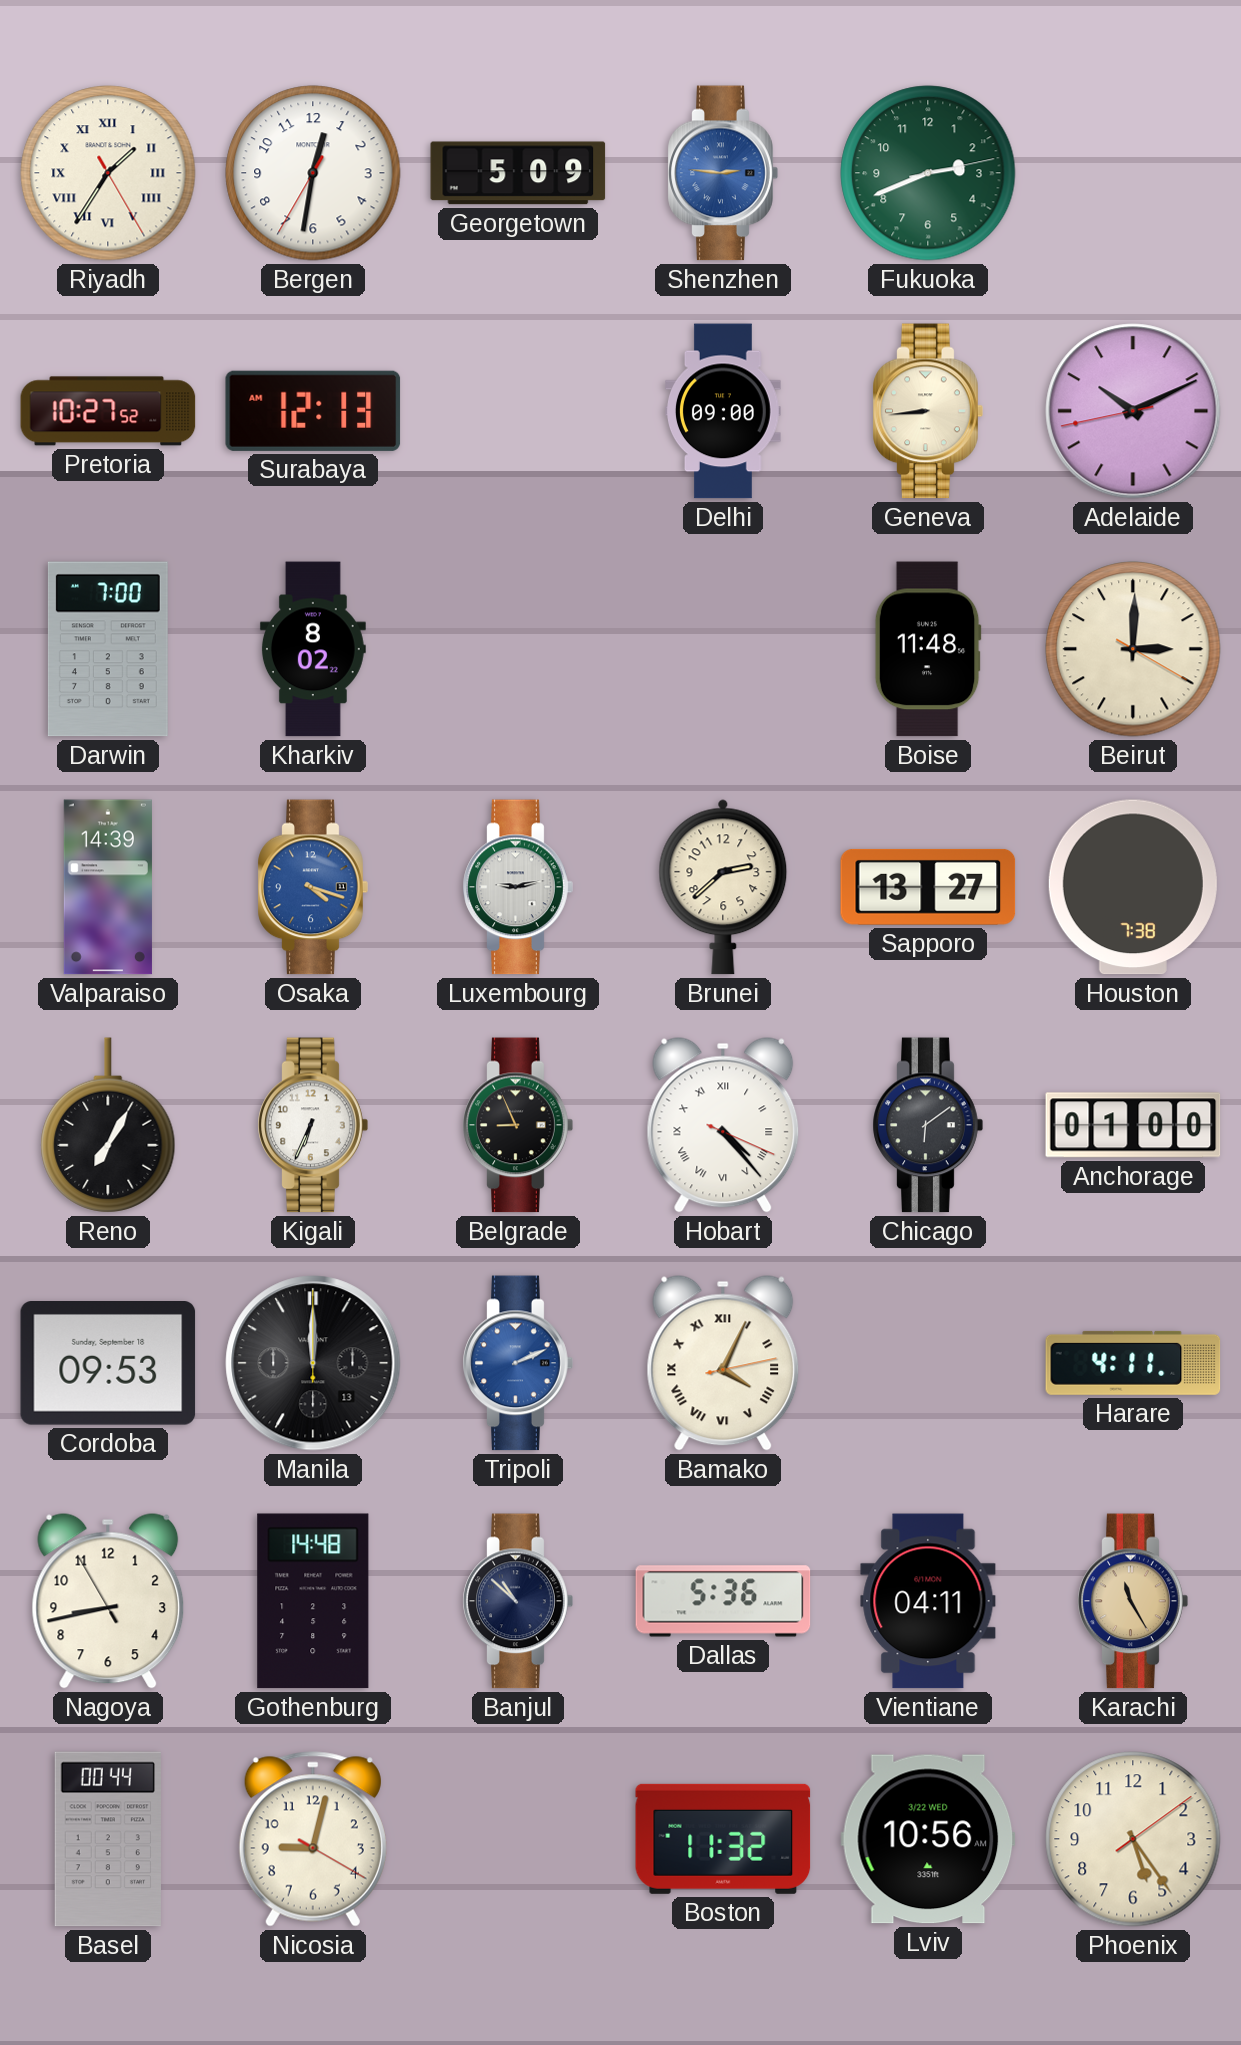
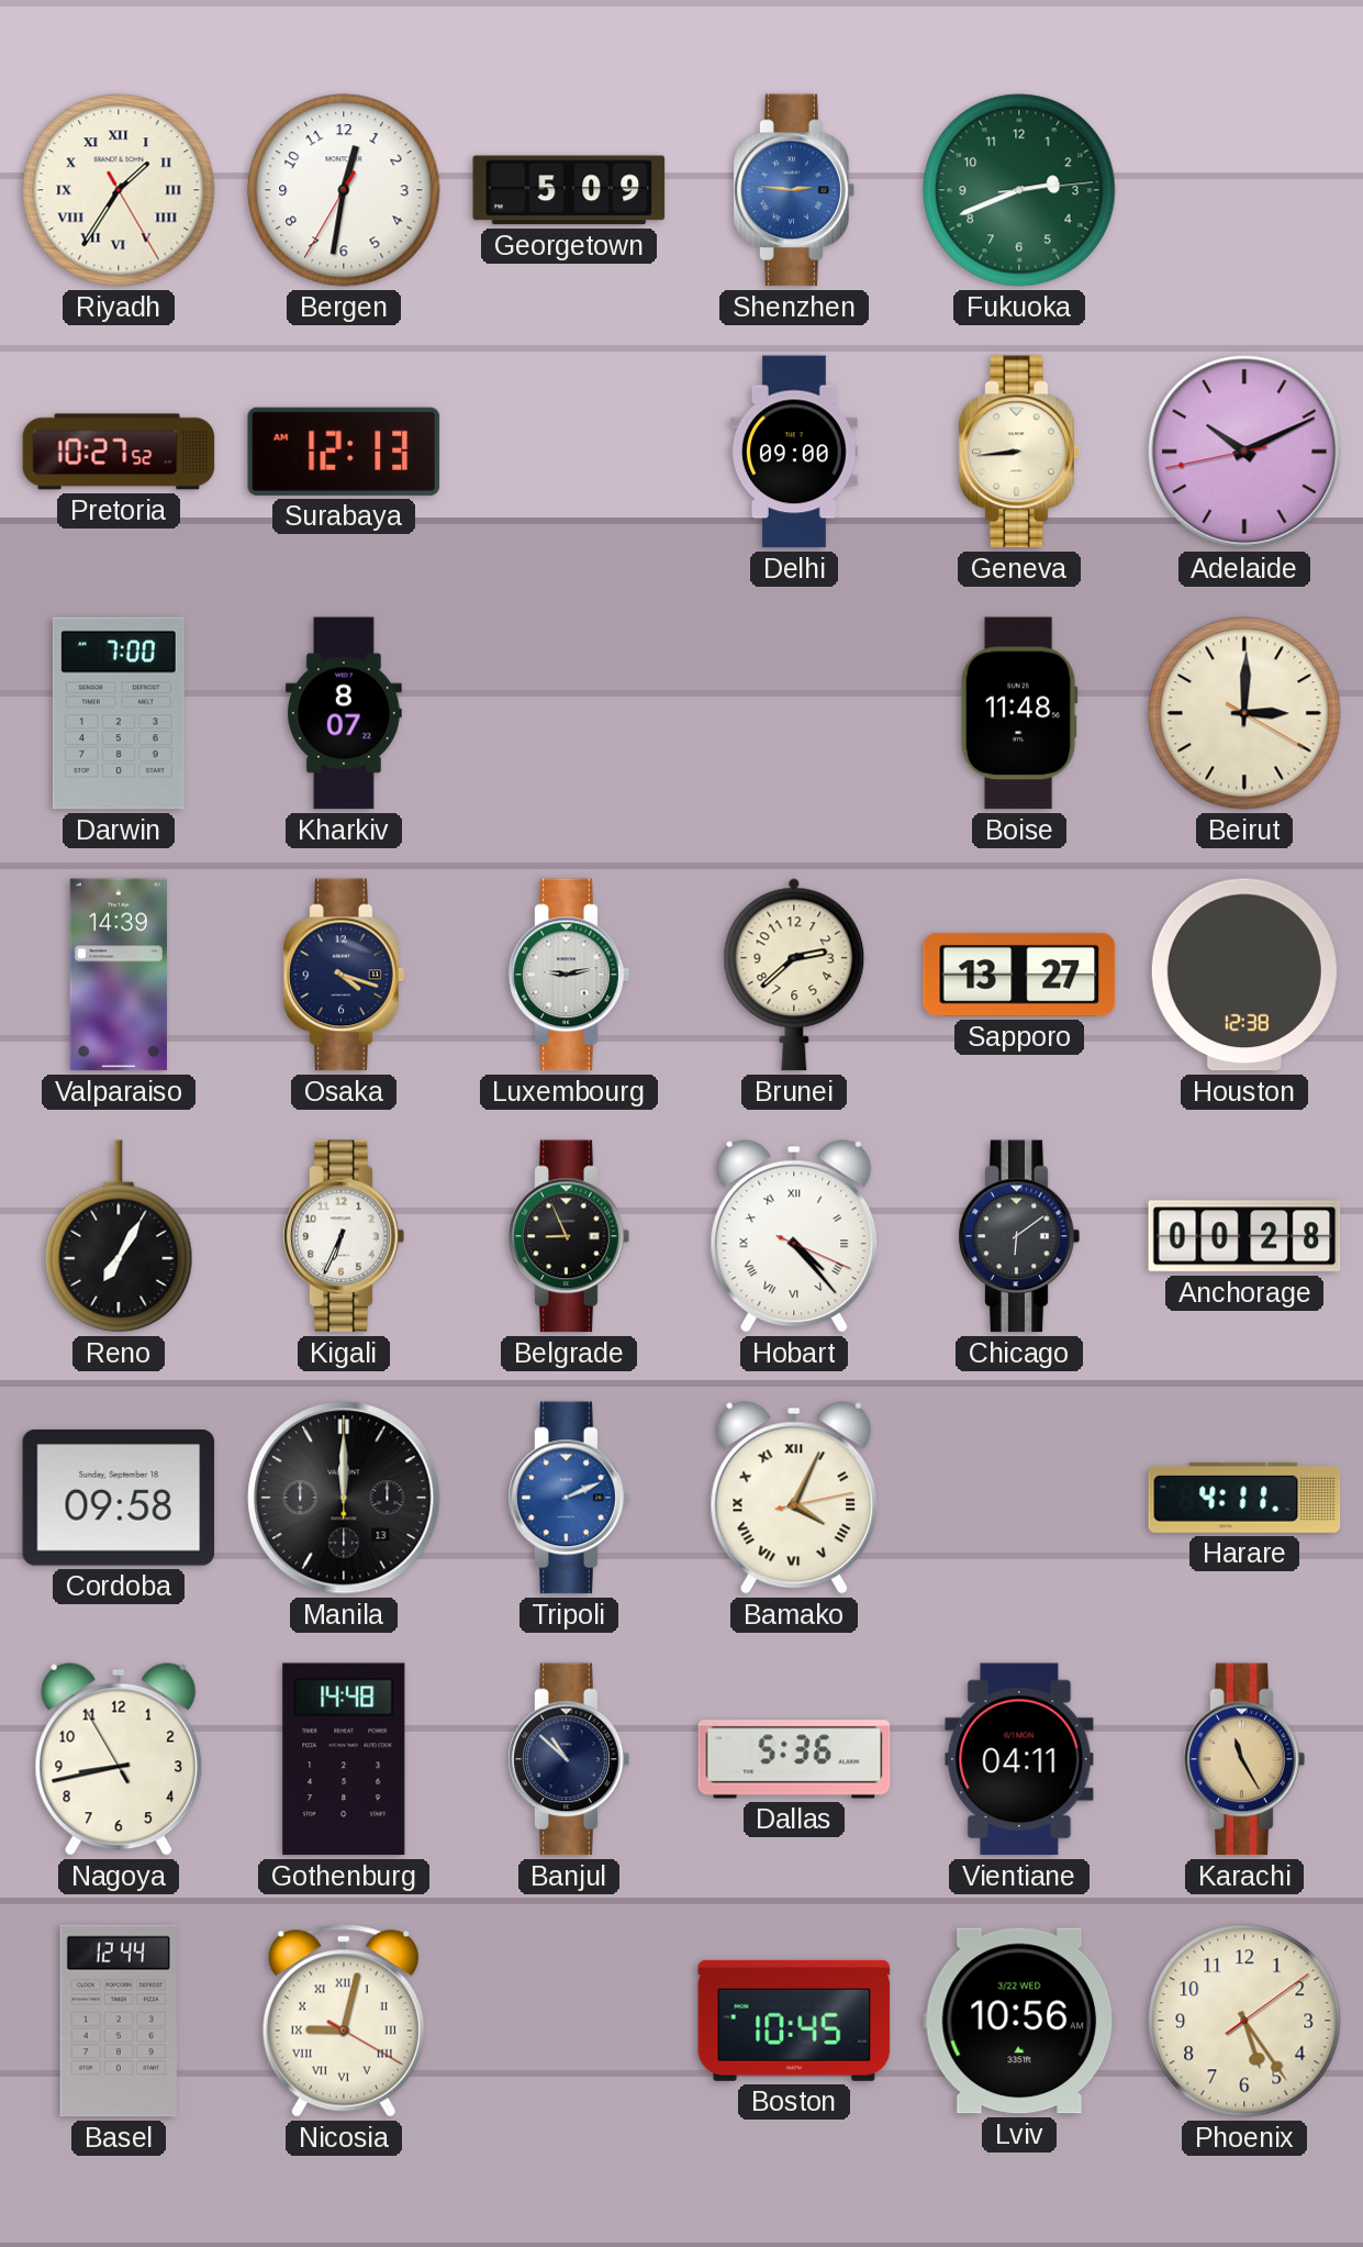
Fukuoka: 2:41:13 -> 2:41:14
Kharkiv: 8:02 -> 8:07
Osaka dial: blue -> navy
Houston: 7:38 -> 12:38
Anchorage: 01:00 -> 00:28
Cordoba: 09:53 -> 09:58
Basel: 00:44 -> 12:44
Nicosia numerals: Arabic -> Roman
Boston: 11:32 -> 10:45
